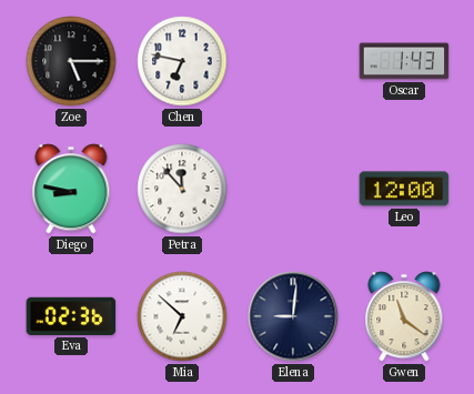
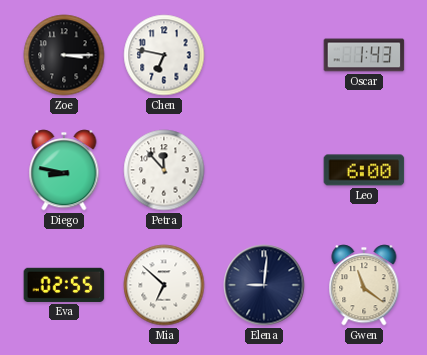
Zoe: 5:15 -> 3:15
Leo: 12:00 -> 6:00
Eva: 02:36 -> 02:55
